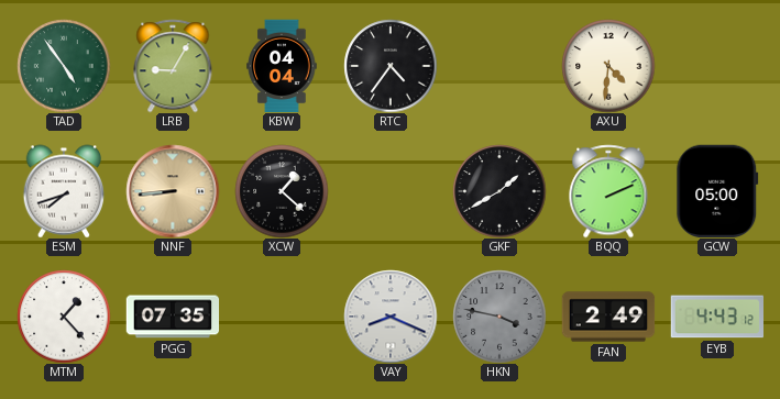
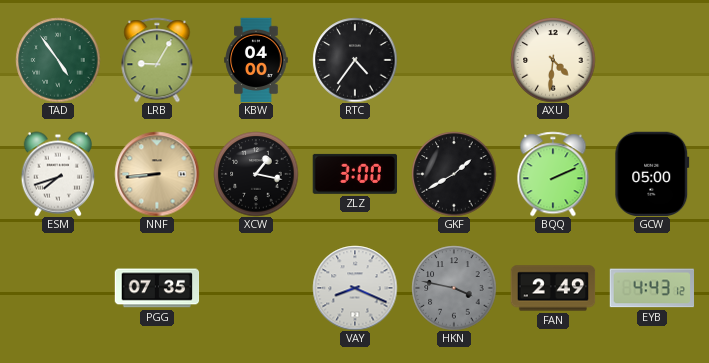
KBW: 04:04 -> 04:00
XCW: 1:22 -> 1:17
ZLZ: none -> 3:00
MTM: 1:23 -> none
